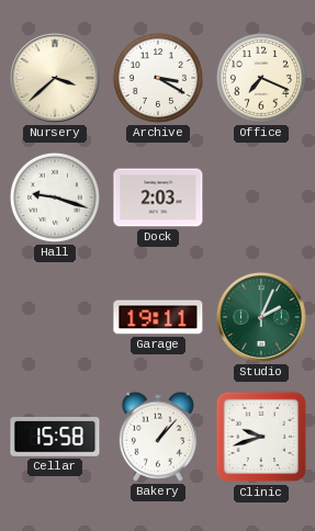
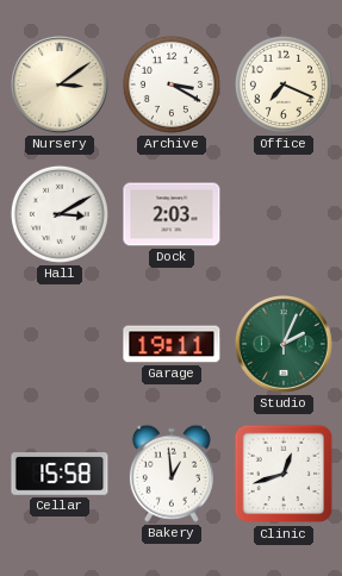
Nursery: 3:38 -> 3:09
Hall: 9:18 -> 3:10
Bakery: 1:07 -> 12:59
Clinic: 9:42 -> 12:42
